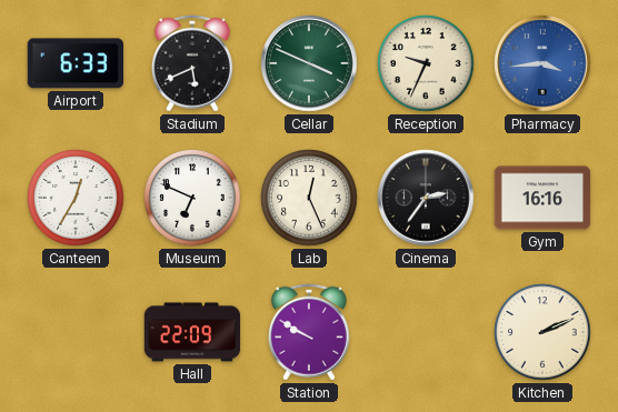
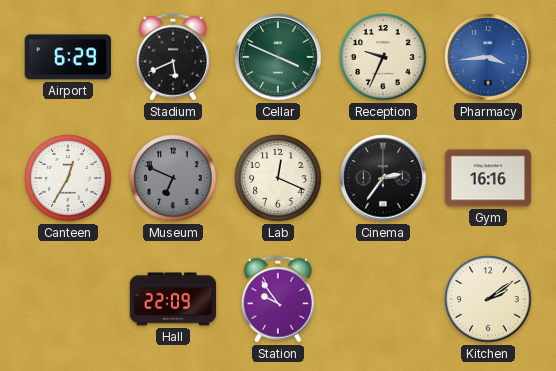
Airport: 6:33 -> 6:29
Museum dial: white -> grey
Lab: 12:26 -> 12:19
Station: 9:50 -> 9:54
Kitchen: 2:11 -> 2:09
